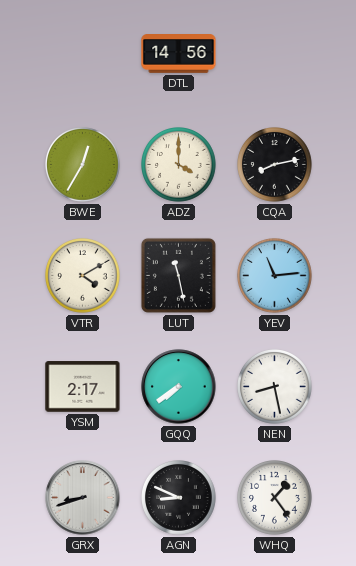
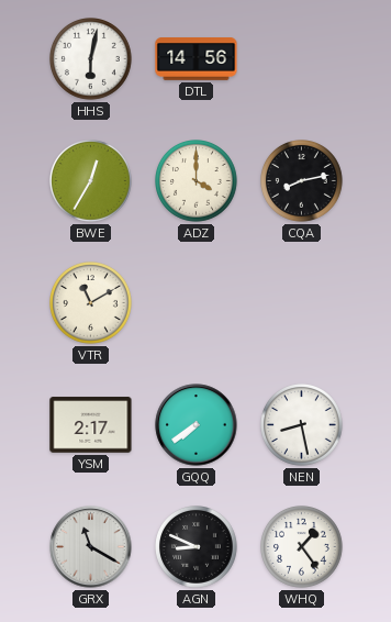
HHS: none -> 6:02
VTR: 4:10 -> 11:10
LUT: 11:28 -> none
YEV: 11:14 -> none
GRX: 8:42 -> 11:20
